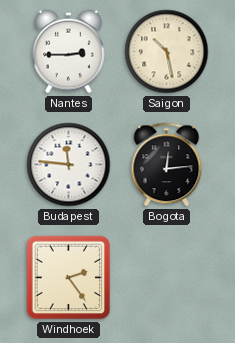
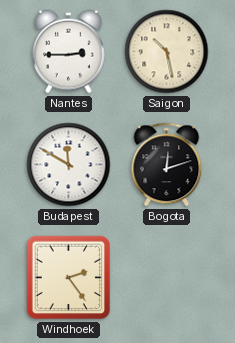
Budapest: 11:46 -> 11:50
Bogota: 12:14 -> 12:12
